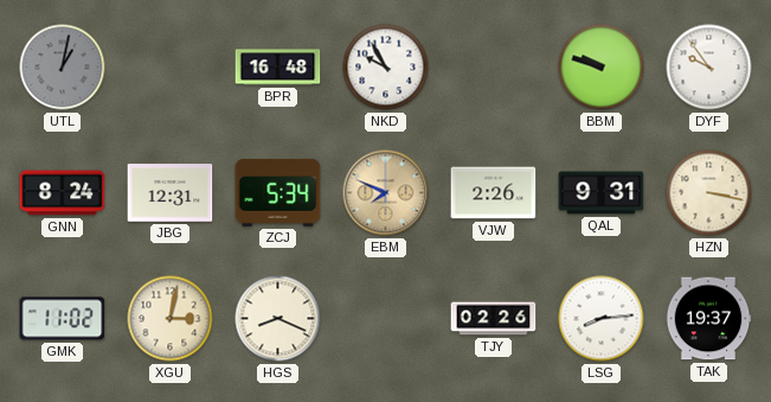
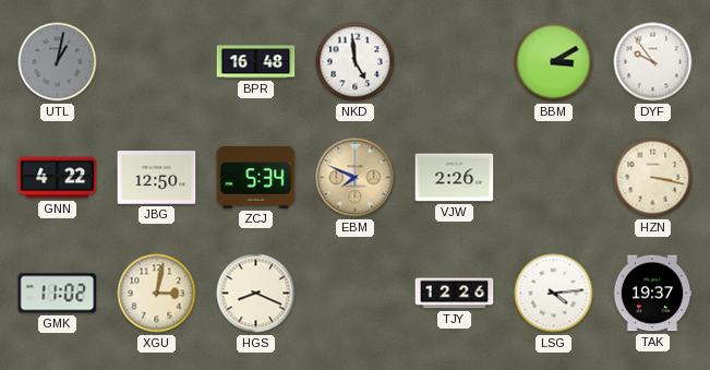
NKD: 9:55 -> 4:59
BBM: 9:48 -> 3:10
GNN: 8:24 -> 4:22
JBG: 12:31 -> 12:50
QAL: 9:31 -> none
TJY: 02:26 -> 12:26
LSG: 8:14 -> 4:14
